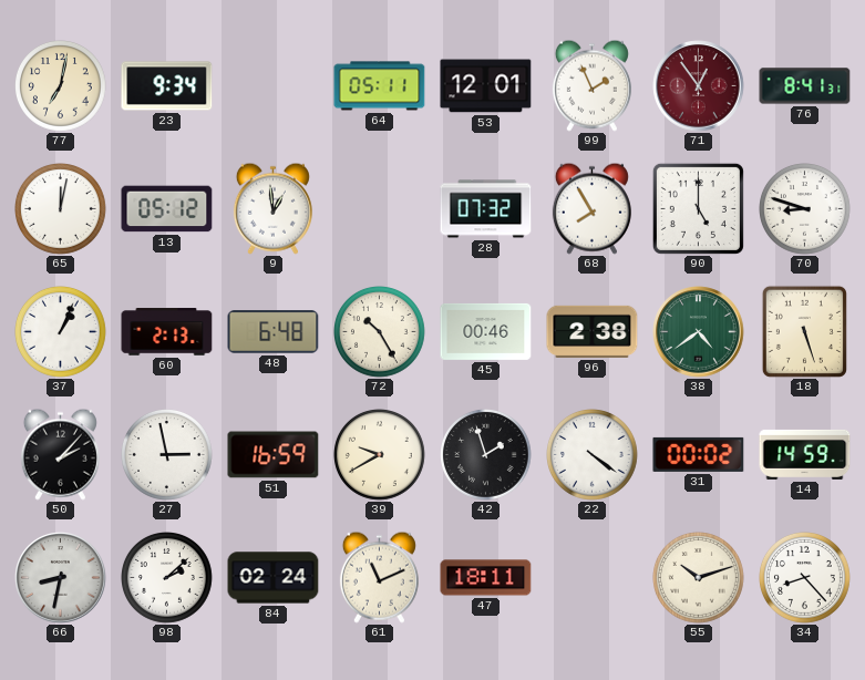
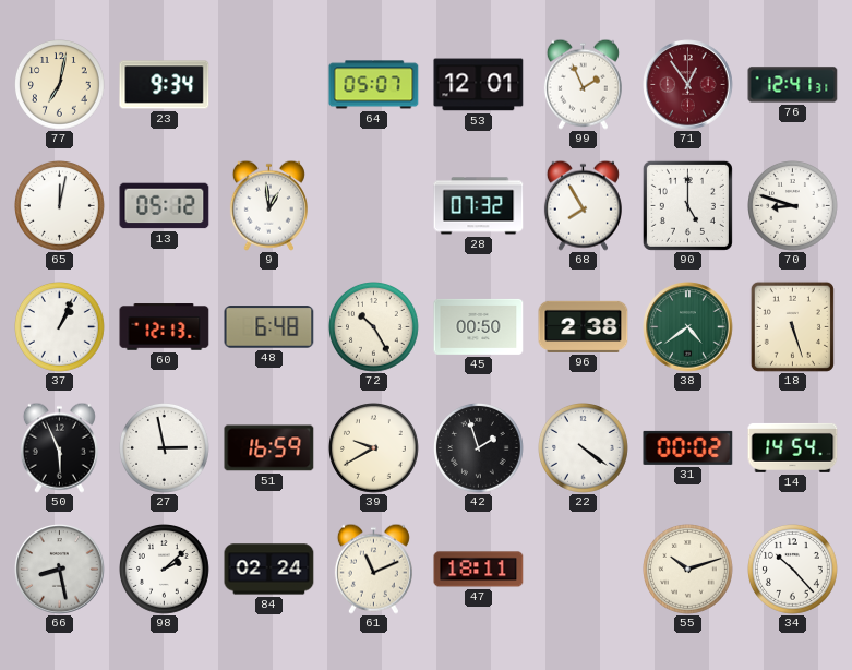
64: 05:11 -> 05:07
76: 8:41 -> 12:41
60: 2:13 -> 12:13
45: 00:46 -> 00:50
50: 2:07 -> 5:56
14: 14:59 -> 14:54
66: 8:32 -> 8:28
34: 8:23 -> 10:23
